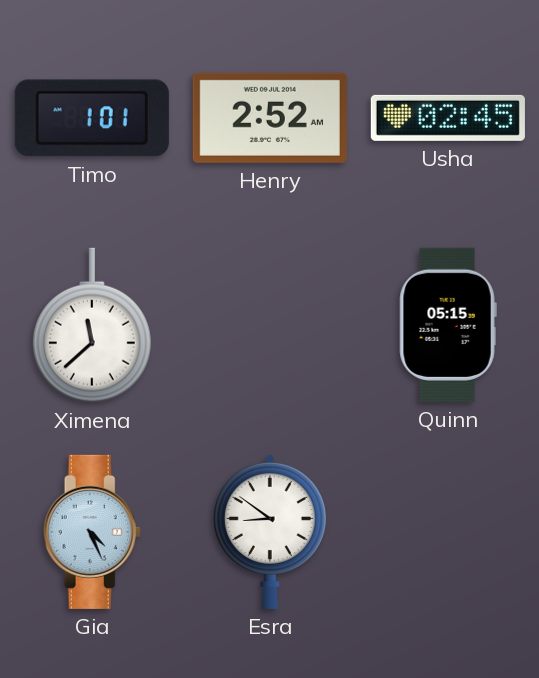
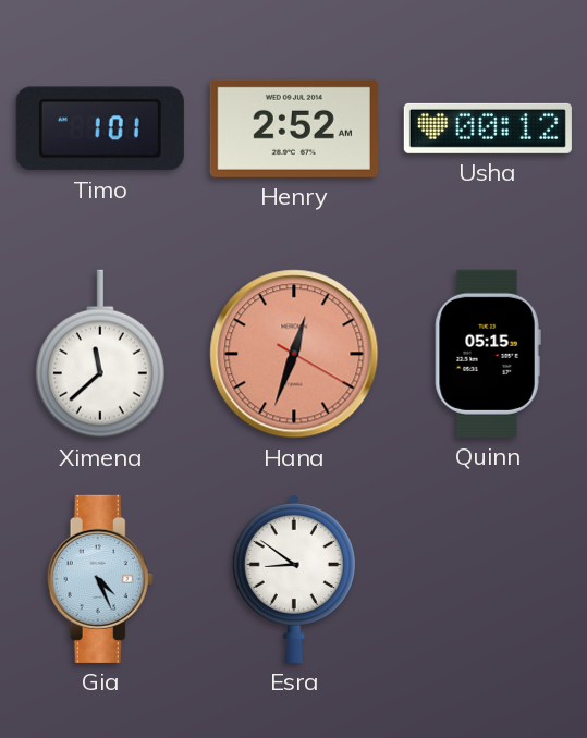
Usha: 02:45 -> 00:12
Hana: none -> 12:33
